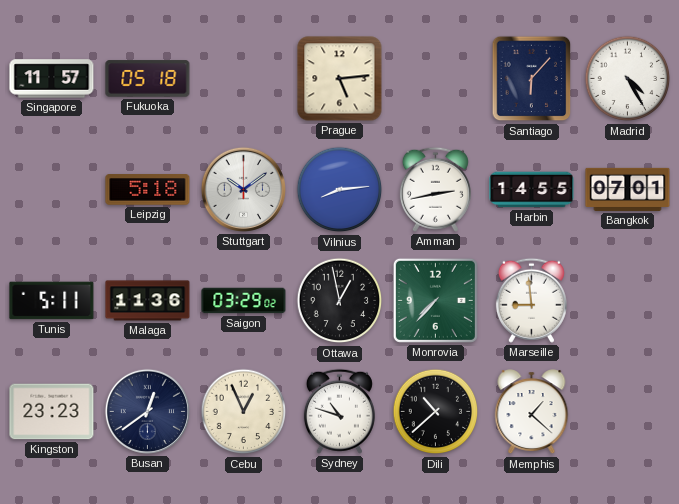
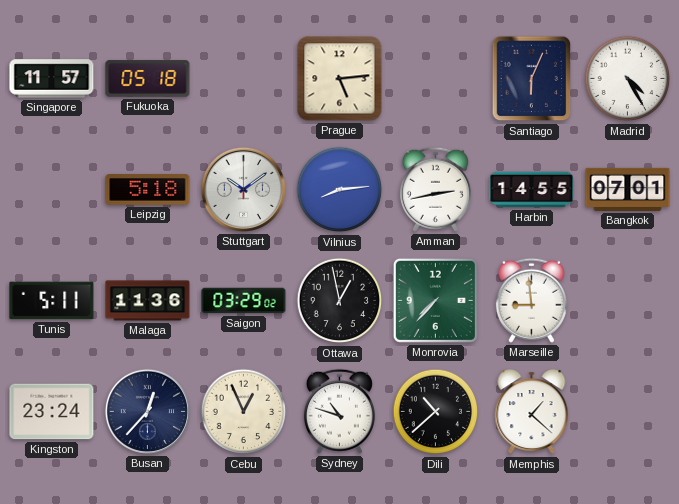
Santiago: 6:07 -> 6:04
Kingston: 23:23 -> 23:24
Busan: 12:39 -> 12:37
